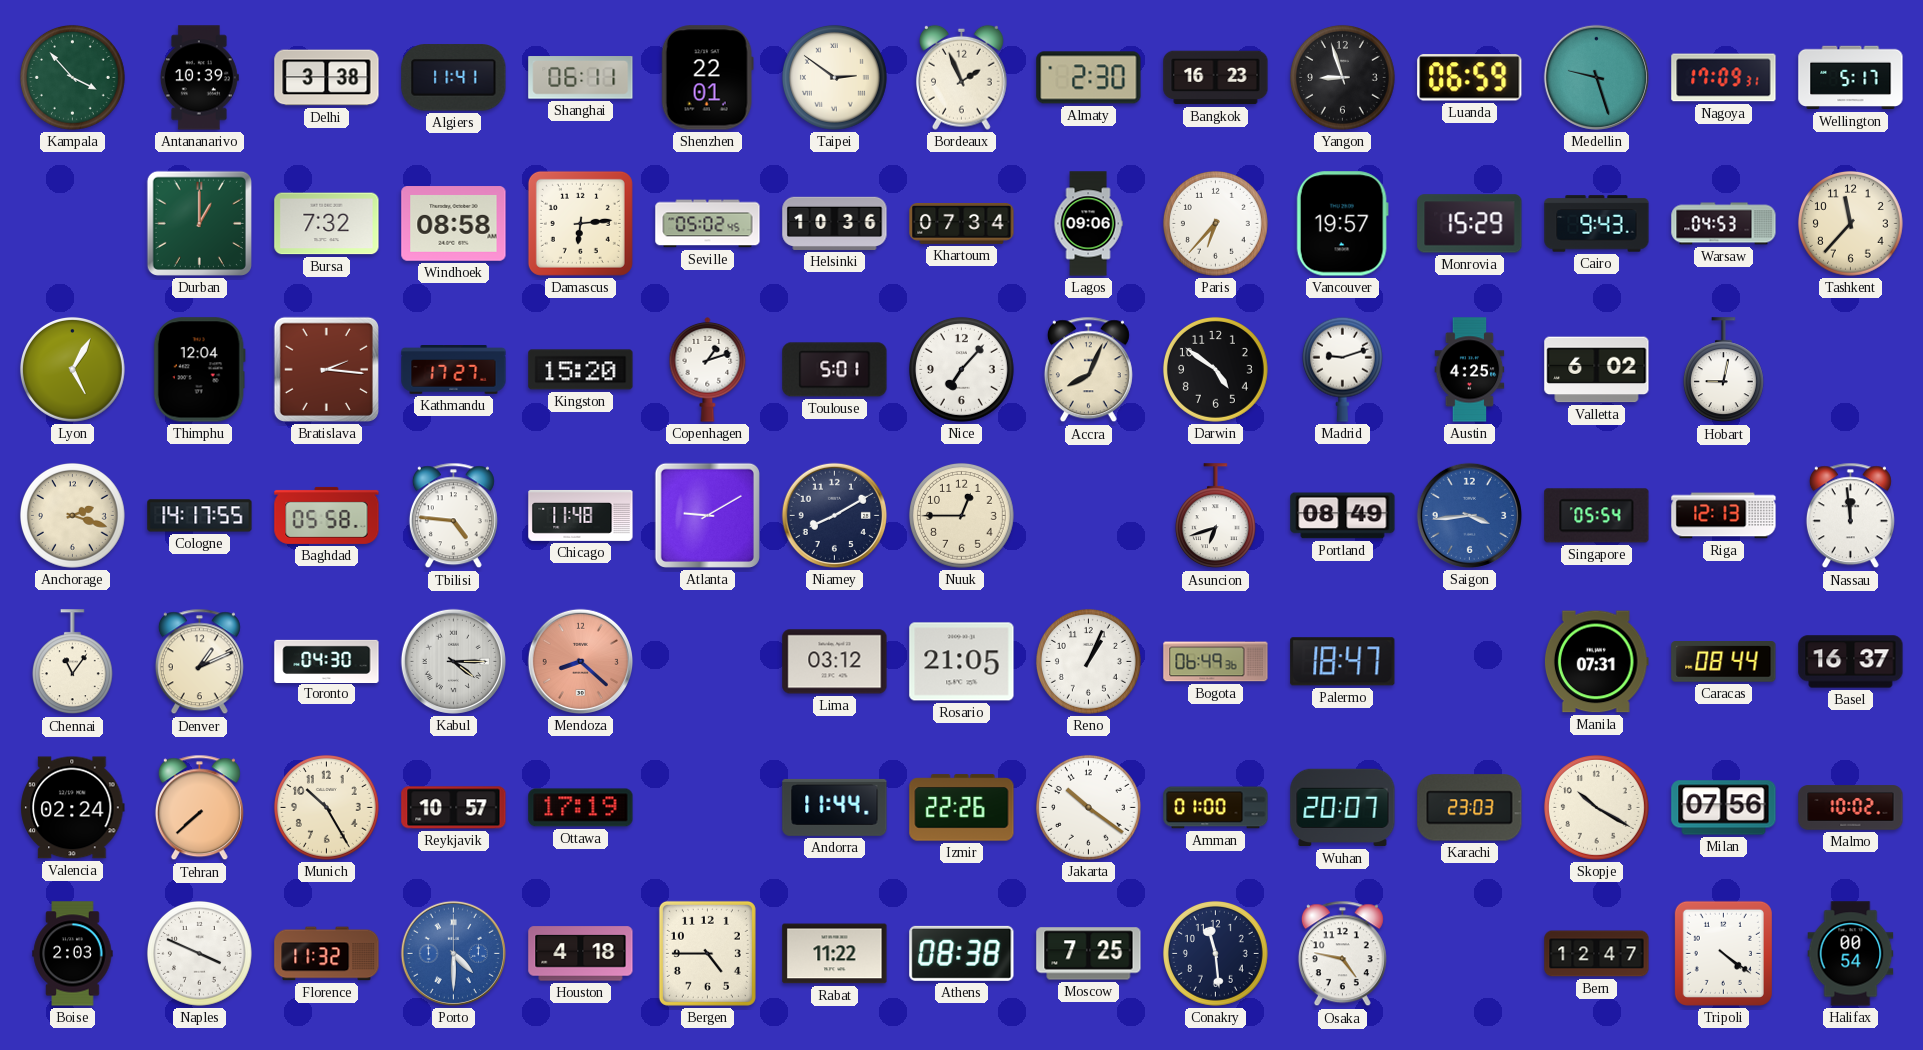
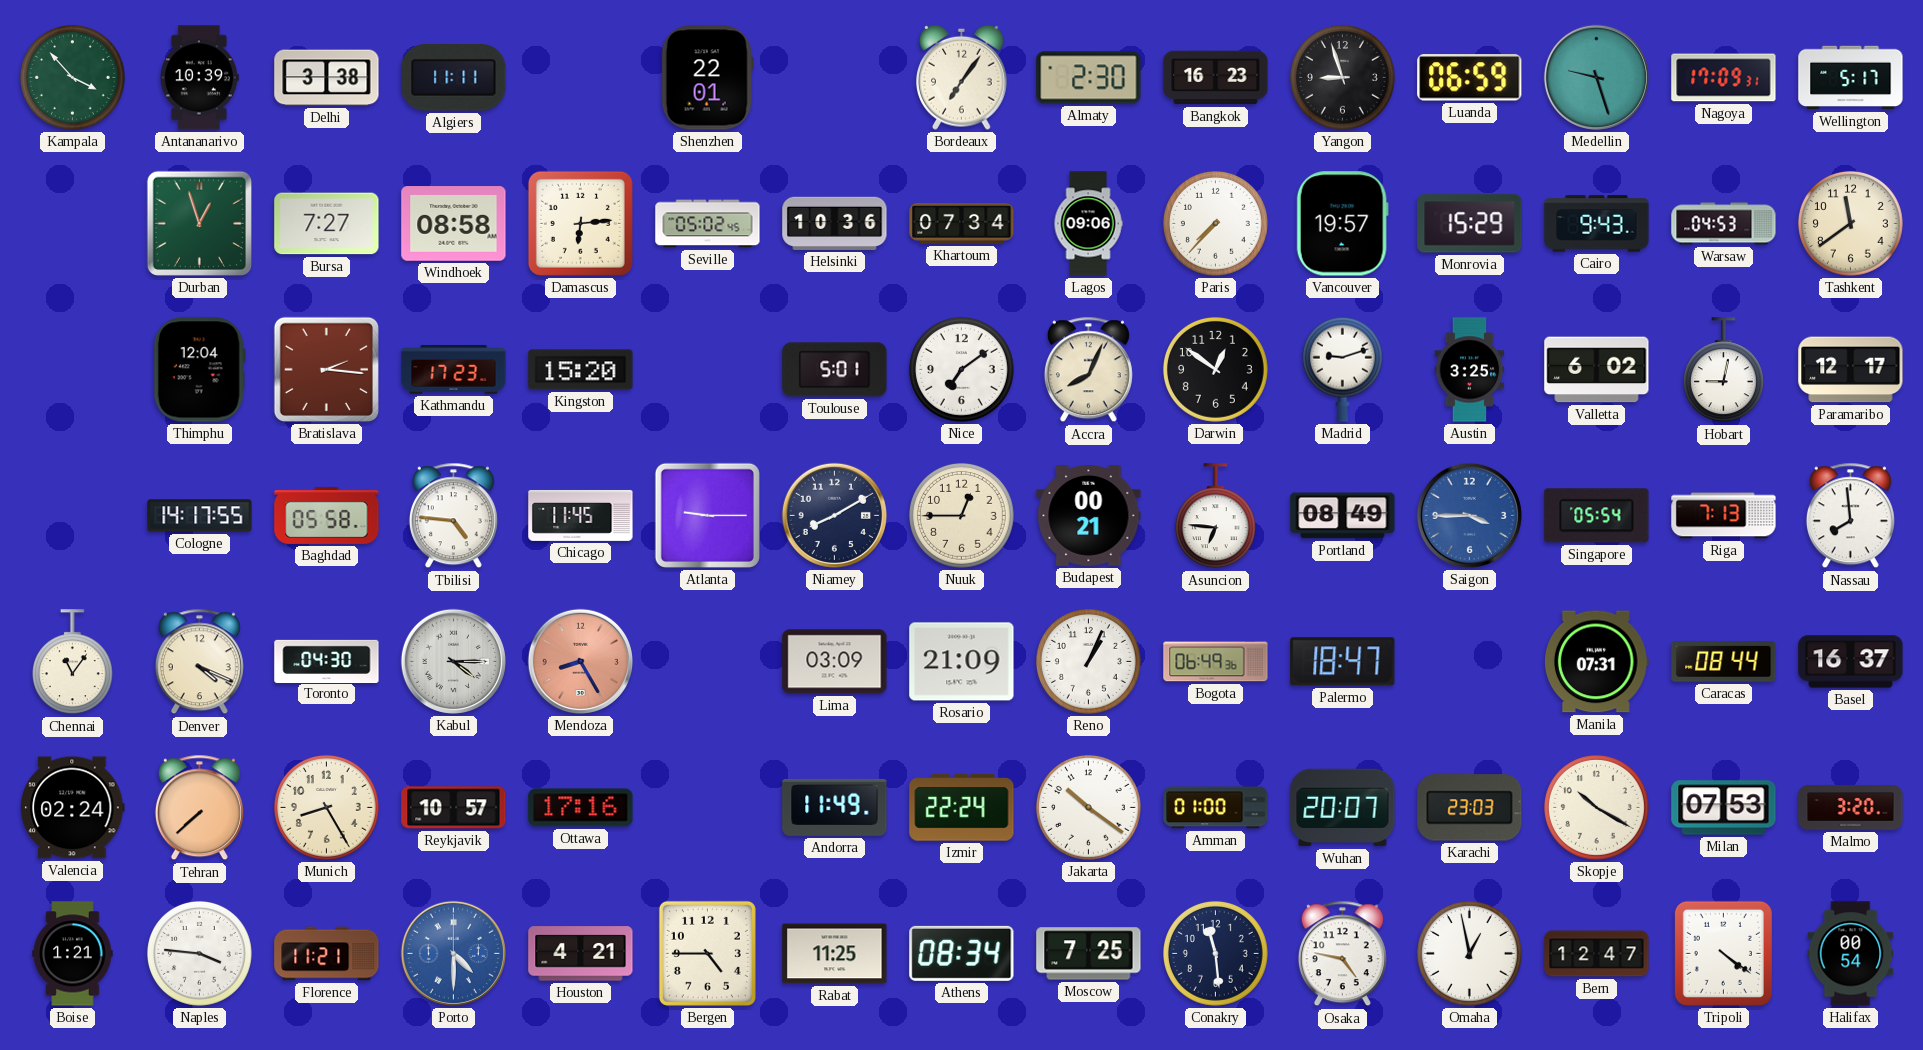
Algiers: 11:41 -> 11:11
Shanghai: 06:11 -> none
Taipei: 2:51 -> none
Bordeaux: 1:56 -> 7:06
Durban: 1:00 -> 12:57
Bursa: 7:32 -> 7:27
Paris: 6:37 -> 7:37
Tashkent: 11:37 -> 11:39
Lyon: 5:05 -> none
Kathmandu: 17:27 -> 17:23
Copenhagen: 1:12 -> none
Nice: 7:07 -> 7:09
Darwin: 4:51 -> 12:51
Austin: 4:25 -> 3:25
Paramaribo: none -> 12:17
Anchorage: 2:18 -> none
Chicago: 11:48 -> 11:45
Atlanta: 9:10 -> 9:15
Budapest: none -> 00:21
Asuncion: 6:42 -> 6:46
Saigon: 3:44 -> 3:45
Riga: 12:13 -> 7:13
Nassau: 11:59 -> 7:59
Denver: 1:11 -> 4:19
Mendoza: 8:22 -> 8:25
Lima: 03:12 -> 03:09
Rosario: 21:05 -> 21:09
Munich: 10:25 -> 8:25
Ottawa: 17:19 -> 17:16
Andorra: 11:44 -> 11:49
Izmir: 22:26 -> 22:24
Milan: 07:56 -> 07:53
Malmo: 10:02 -> 3:20
Boise: 2:03 -> 1:21
Naples: 3:49 -> 3:46
Florence: 11:32 -> 11:21
Houston: 4:18 -> 4:21
Rabat: 11:22 -> 11:25
Athens: 08:38 -> 08:34
Omaha: none -> 12:58
